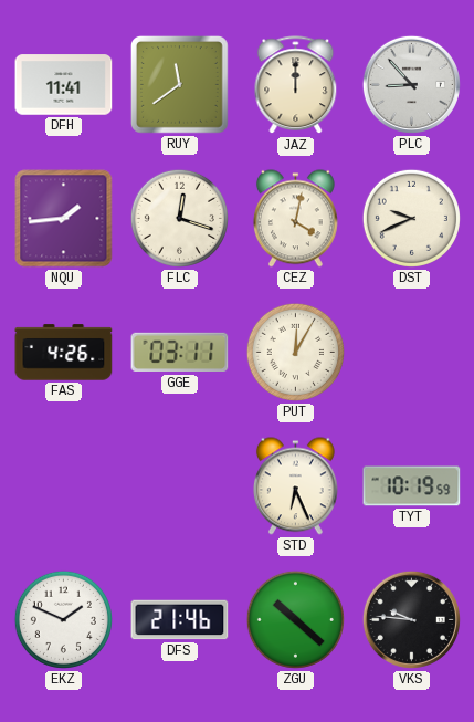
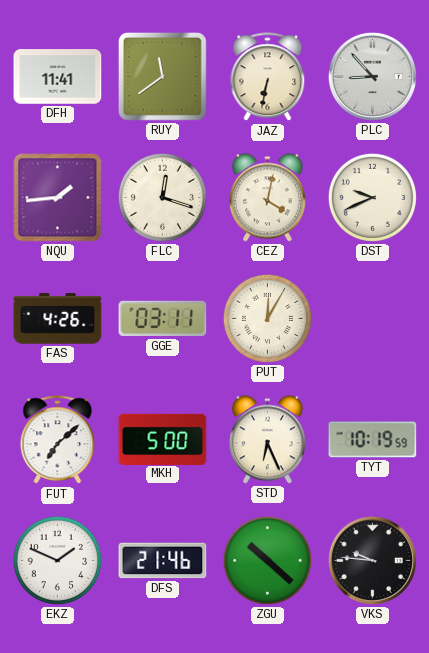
JAZ: 12:00 -> 6:32
FUT: none -> 7:08
MKH: none -> 5:00
